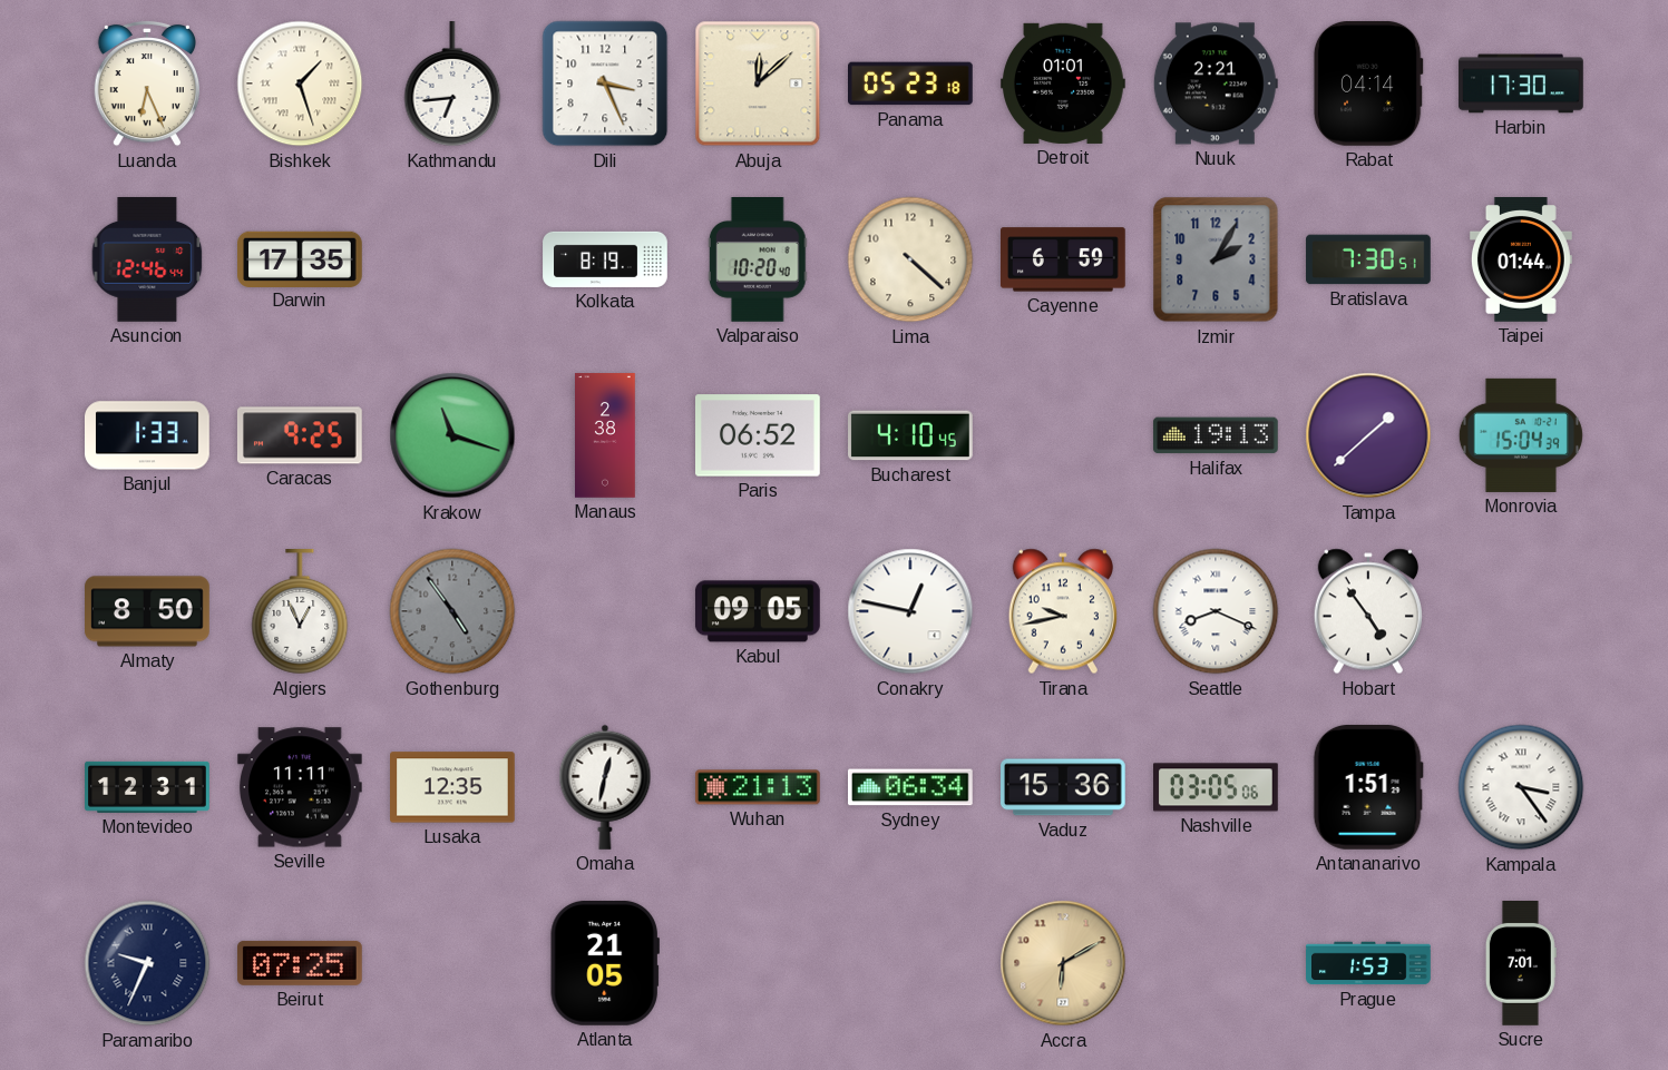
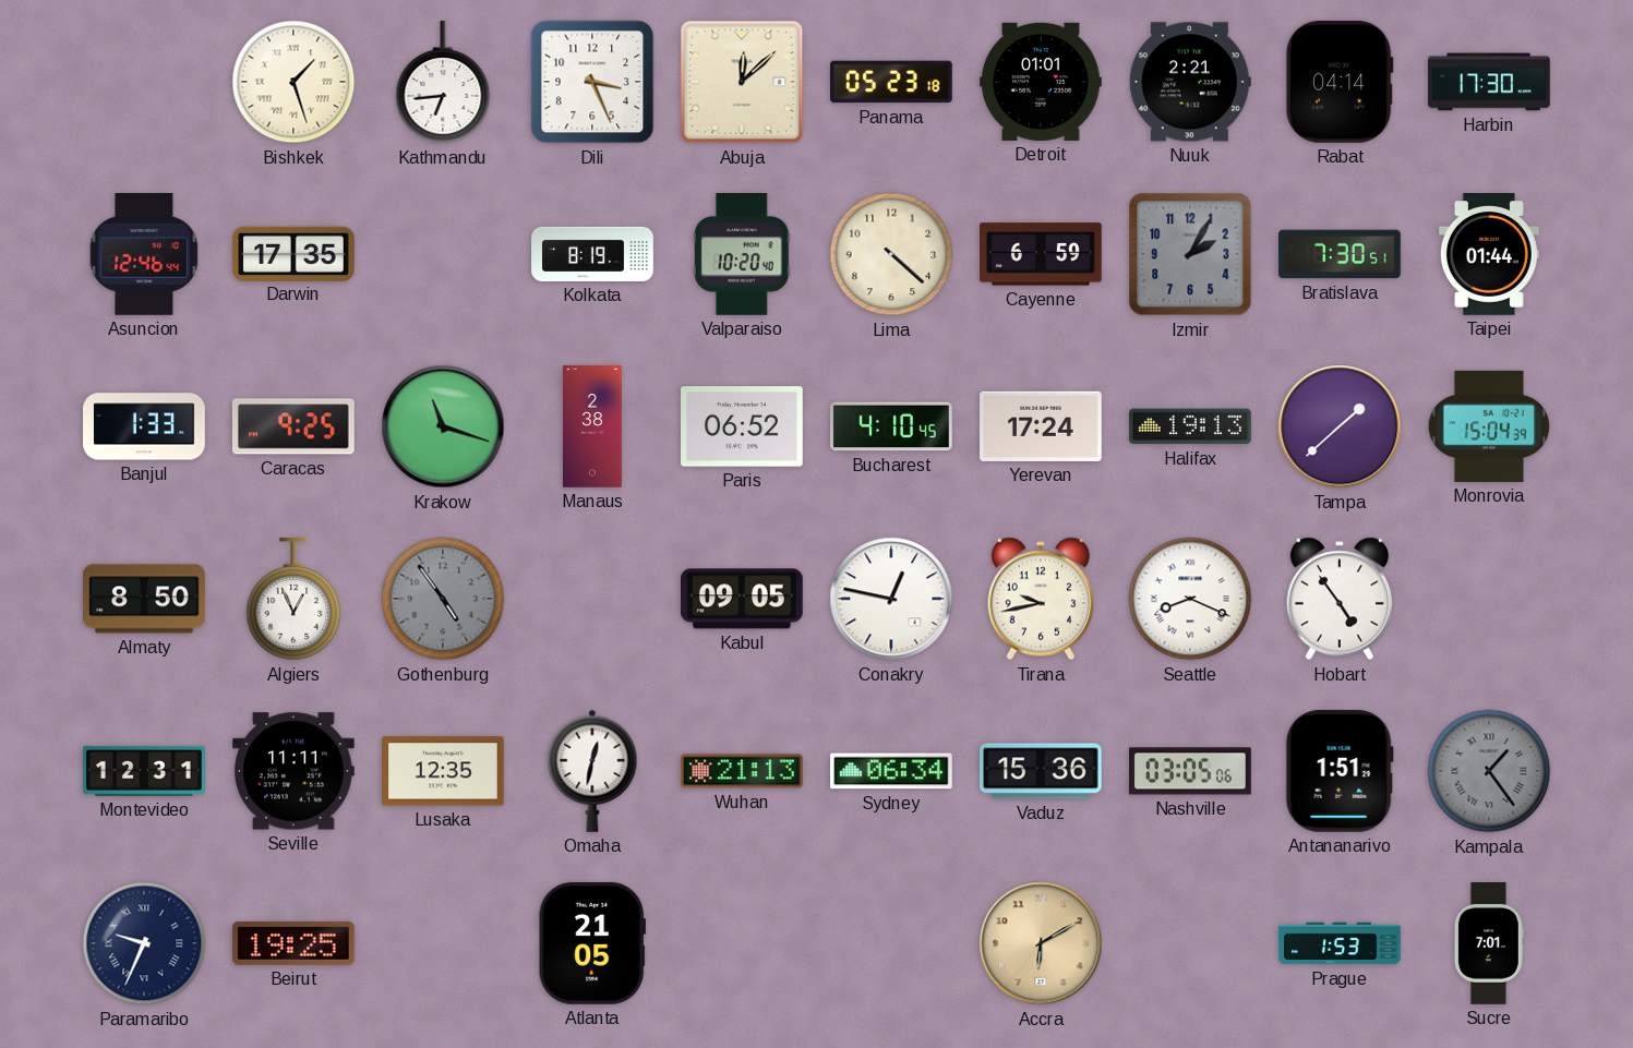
Luanda: 6:26 -> none
Yerevan: none -> 17:24
Kampala: 3:24 -> 1:24
Kampala dial: white -> grey
Beirut: 07:25 -> 19:25
